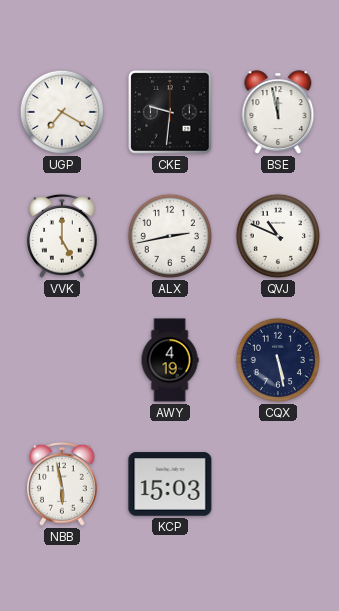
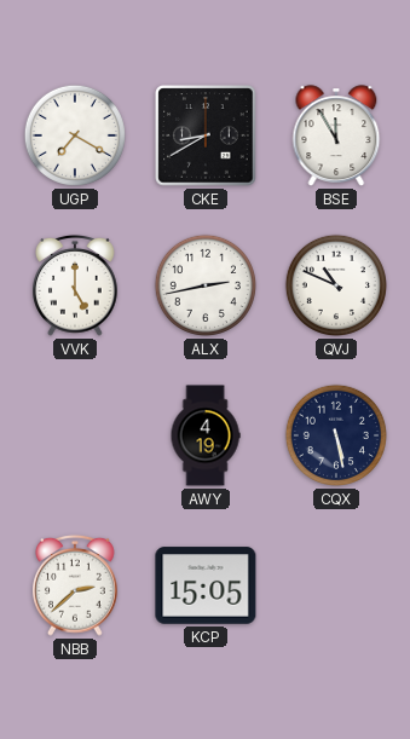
CKE: 9:31 -> 8:40
BSE: 11:58 -> 11:55
NBB: 5:58 -> 2:38
KCP: 15:03 -> 15:05
